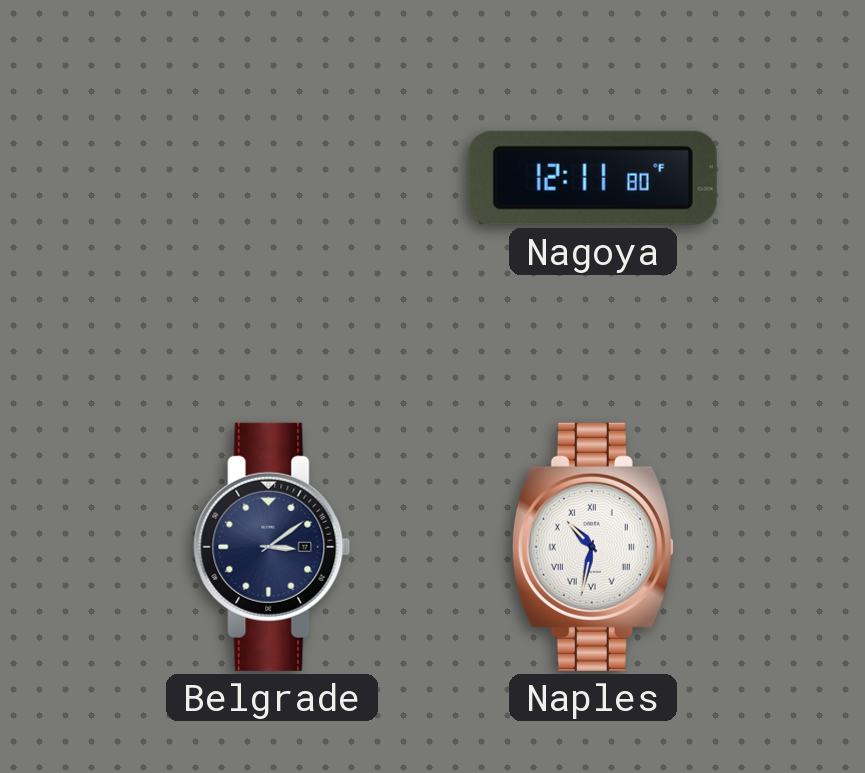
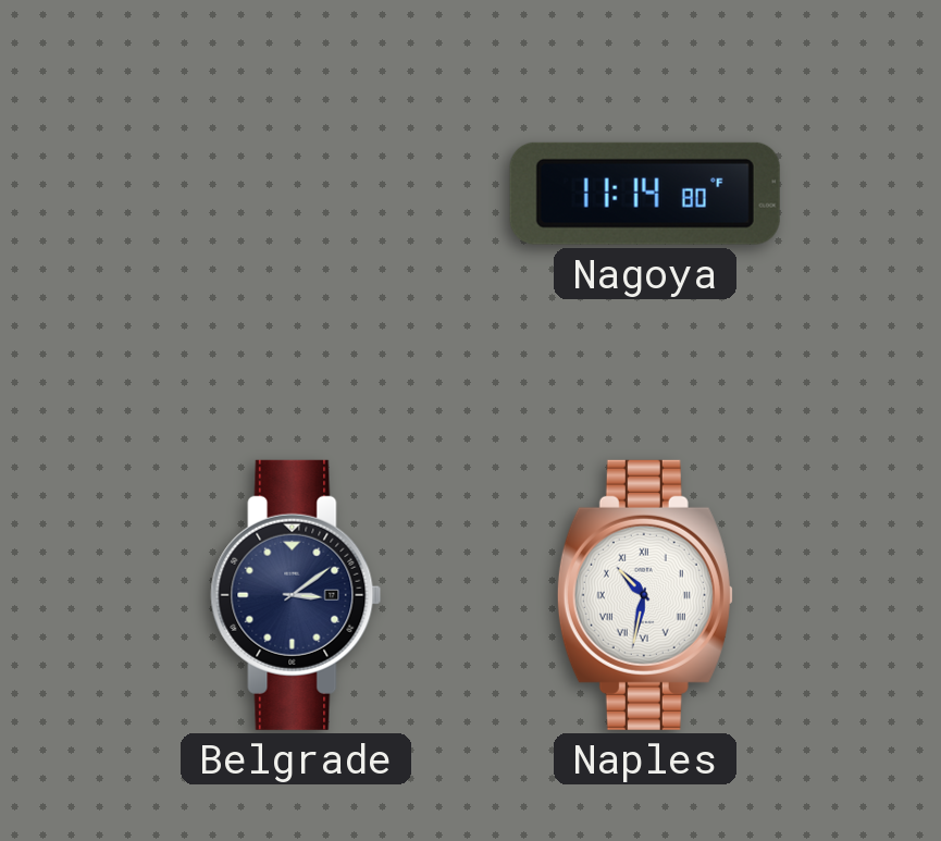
Nagoya: 12:11 -> 11:14
